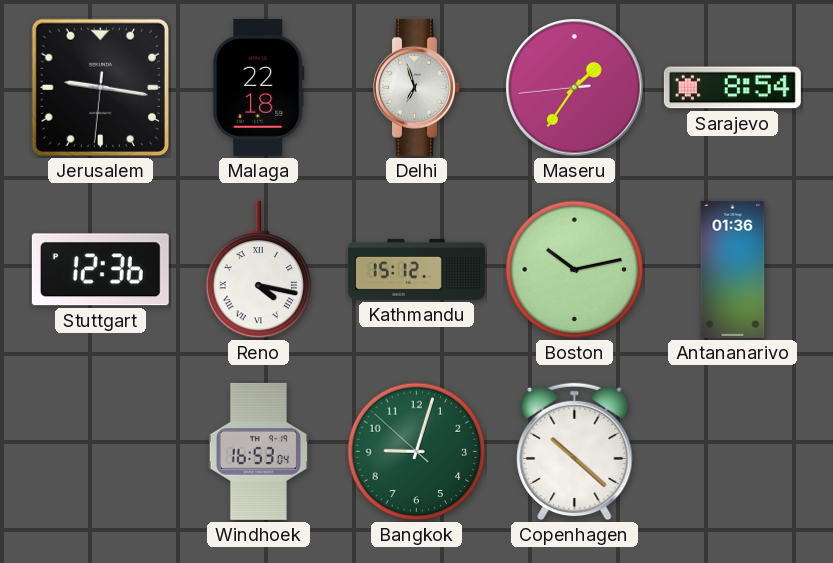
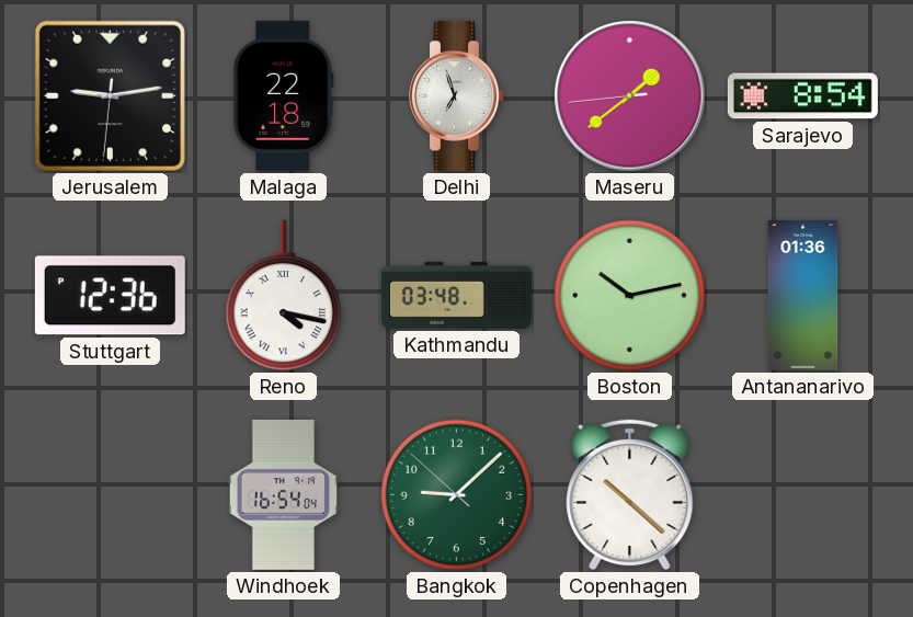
Jerusalem: 9:16 -> 9:13
Maseru: 1:35 -> 1:38
Kathmandu: 15:12 -> 03:48
Windhoek: 16:53 -> 16:54
Bangkok: 9:02 -> 9:07
